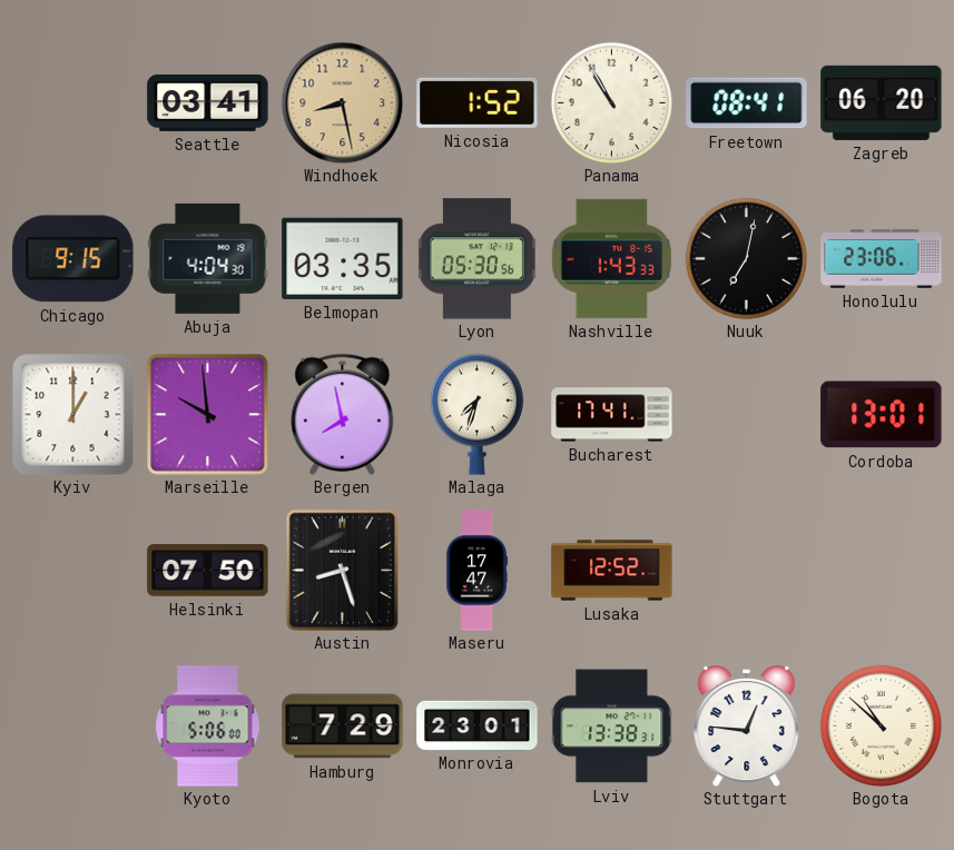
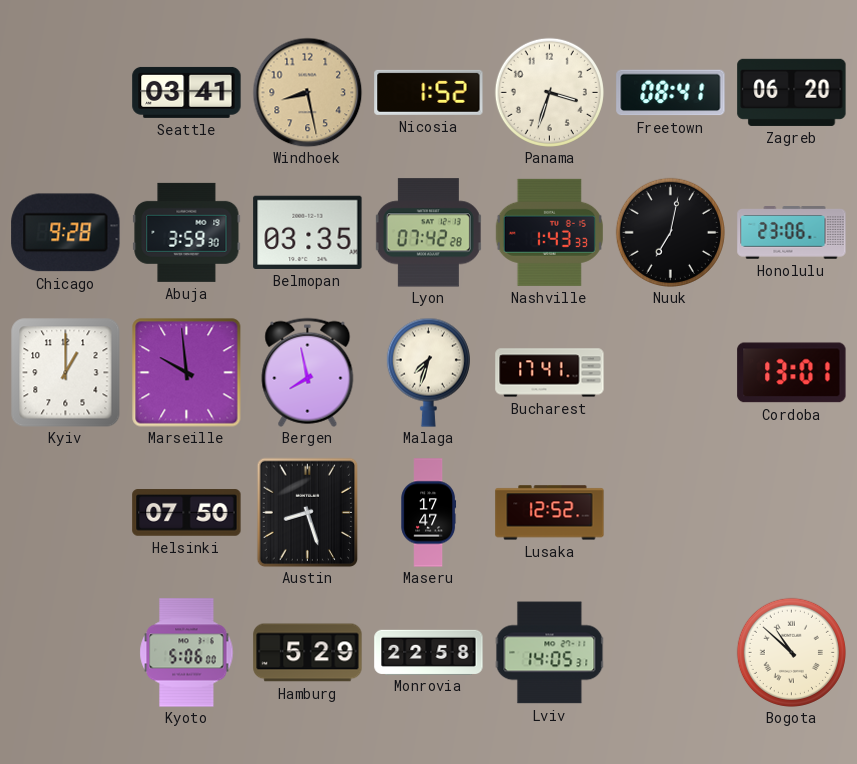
Panama: 10:55 -> 3:33
Chicago: 9:15 -> 9:28
Abuja: 4:04 -> 3:59
Lyon: 05:30 -> 07:42
Hamburg: 7:29 -> 5:29
Monrovia: 23:01 -> 22:58
Lviv: 13:38 -> 14:05
Stuttgart: 12:46 -> none
